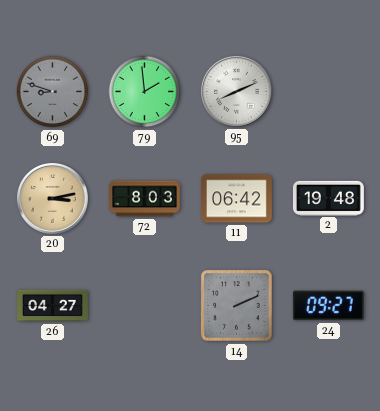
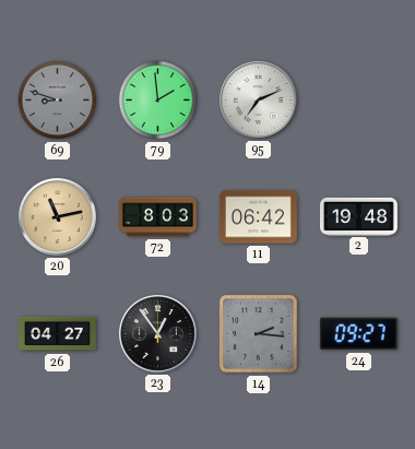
95: 8:11 -> 7:11
20: 3:13 -> 11:13
23: none -> 12:54
14: 2:11 -> 2:16
